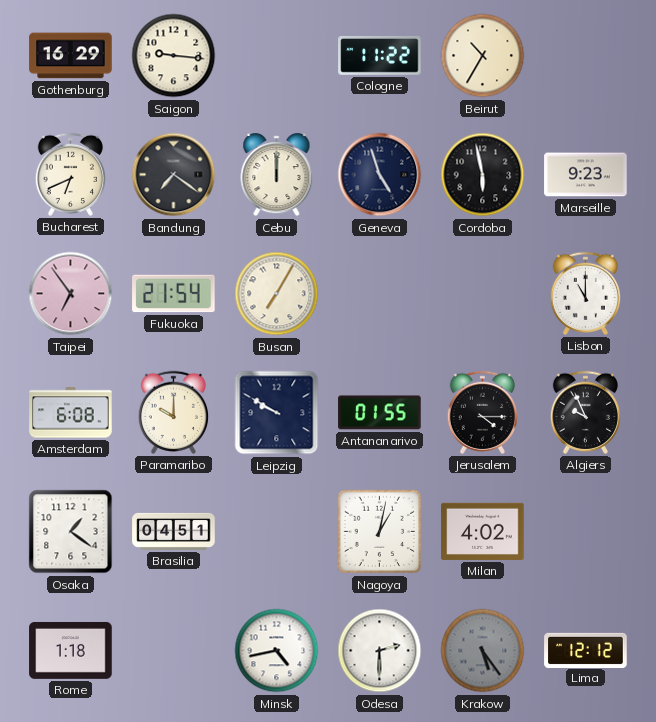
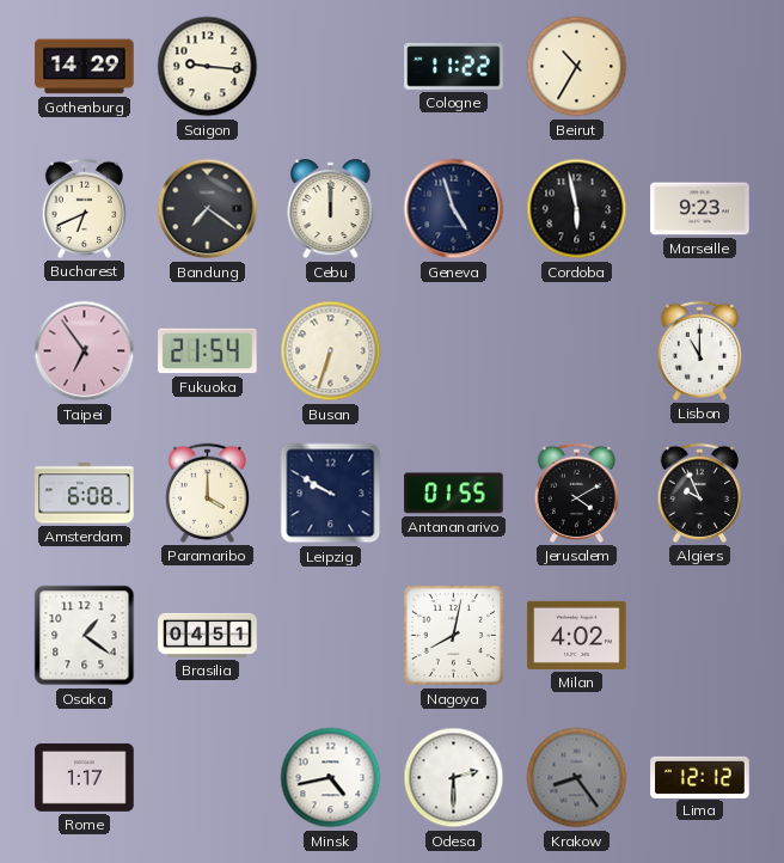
Gothenburg: 16:29 -> 14:29
Busan: 7:05 -> 6:33
Paramaribo: 10:00 -> 4:00
Jerusalem: 4:15 -> 4:10
Nagoya: 1:02 -> 8:02
Rome: 1:18 -> 1:17
Krakow: 5:24 -> 8:24
